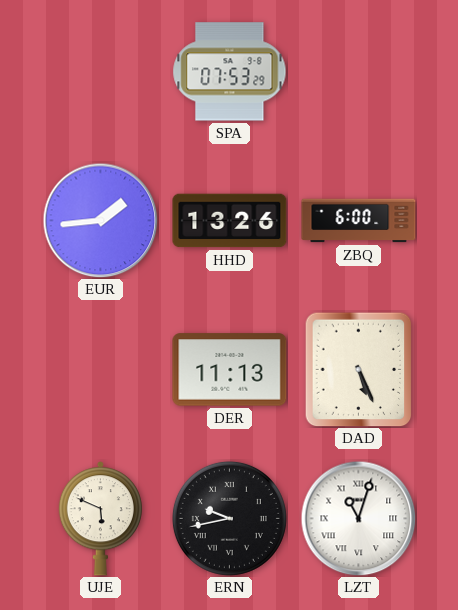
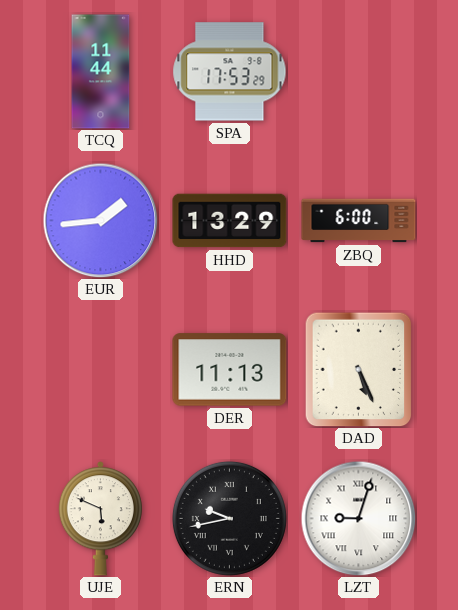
TCQ: none -> 11:44
SPA: 07:53 -> 17:53
HHD: 13:26 -> 13:29
LZT: 11:03 -> 9:03
